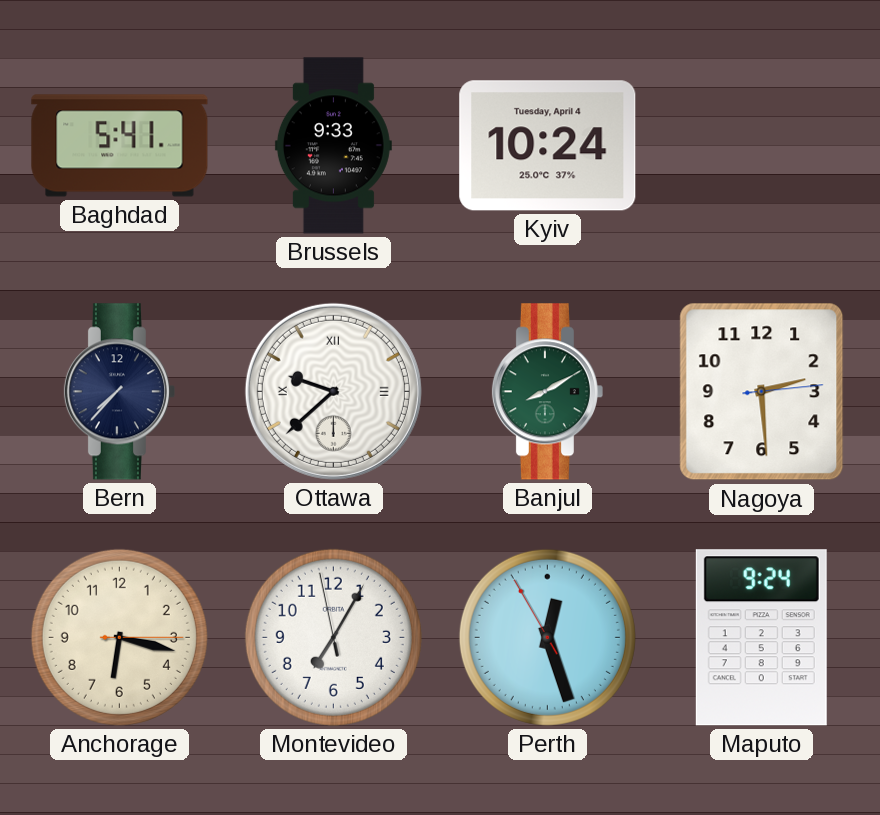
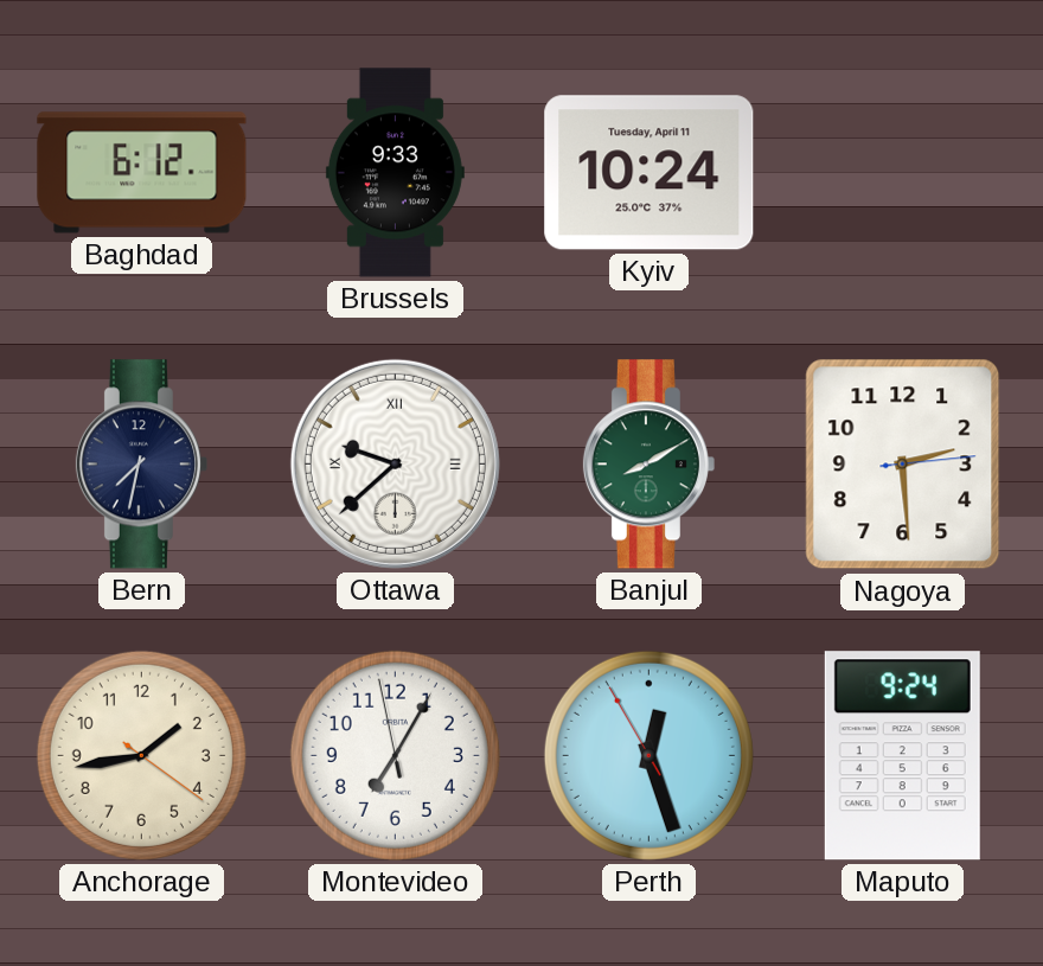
Baghdad: 5:41 -> 6:12
Kyiv date: Tuesday, April 4 -> Tuesday, April 11
Bern: 7:37 -> 7:32
Anchorage: 6:17 -> 1:43
